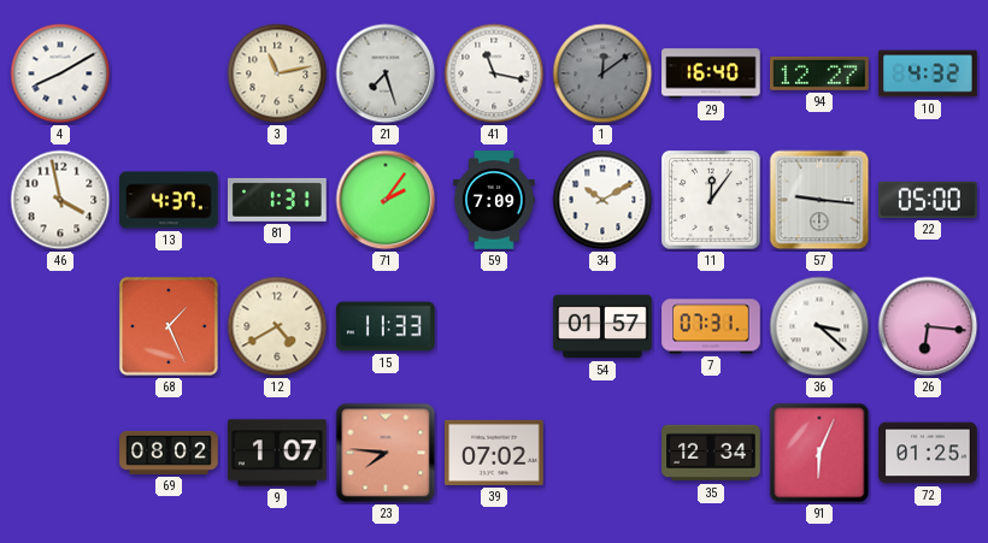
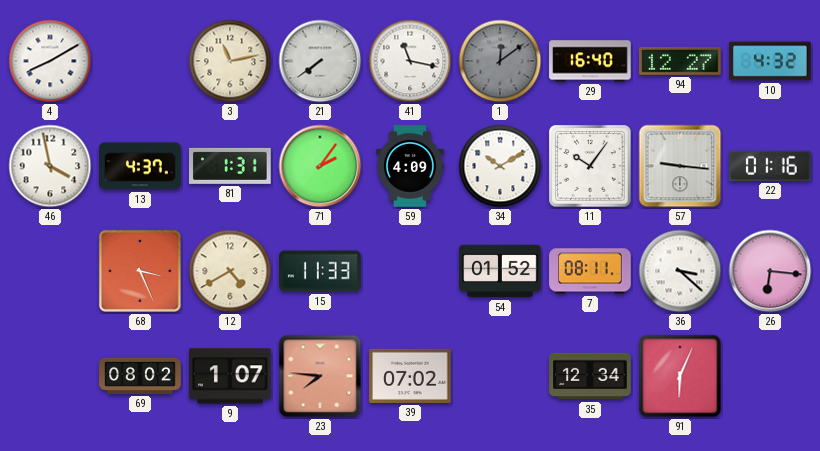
21: 7:27 -> 7:39
59: 7:09 -> 4:09
11: 12:06 -> 10:06
22: 05:00 -> 01:16
68: 1:26 -> 3:26
54: 01:57 -> 01:52
7: 07:31 -> 08:11
72: 01:25 -> none
